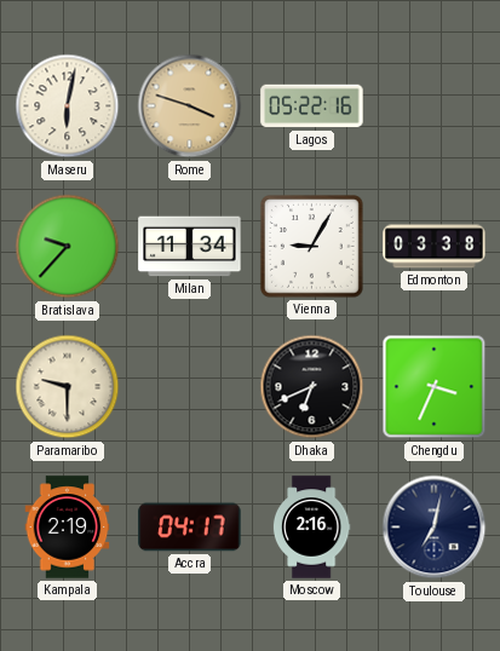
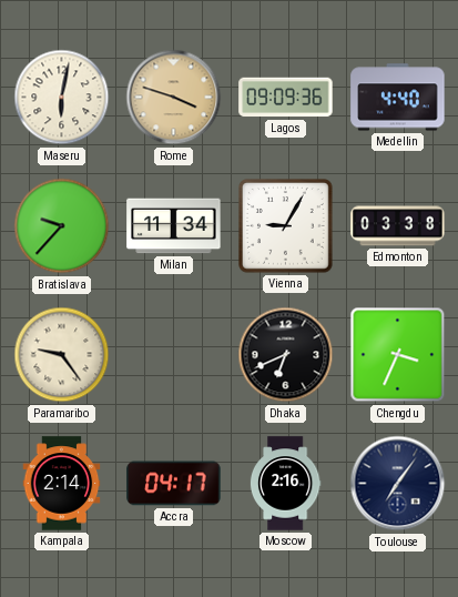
Lagos: 05:22 -> 09:09
Medellin: none -> 4:40
Paramaribo: 9:30 -> 9:24
Kampala: 2:19 -> 2:14
Toulouse: 7:02 -> 7:06
